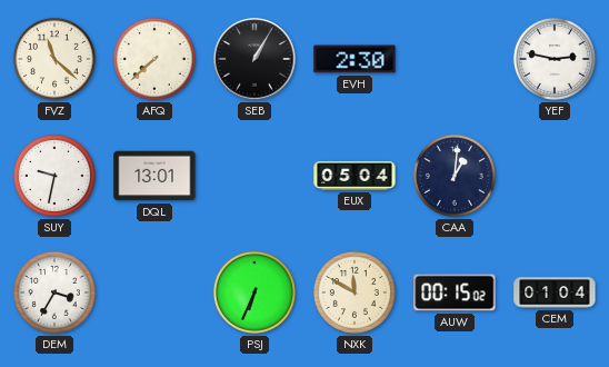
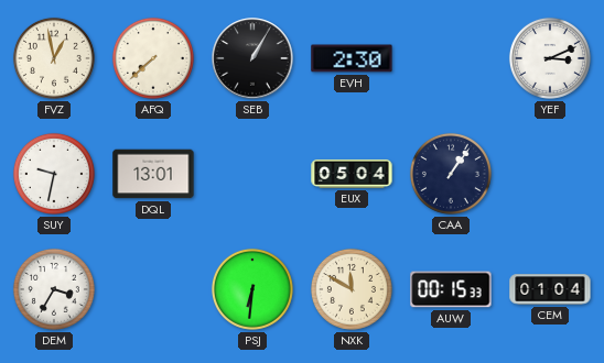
FVZ: 11:22 -> 12:58
YEF: 2:47 -> 3:11
CAA: 1:01 -> 1:06
PSJ: 6:34 -> 6:31
AUW: 00:15:02 -> 00:15:33
